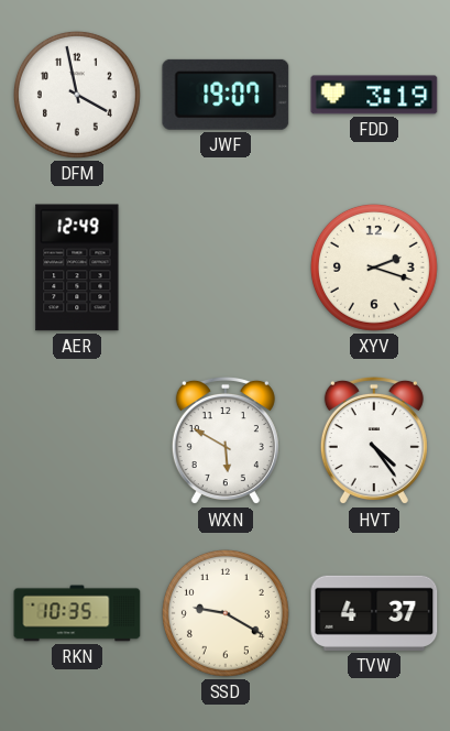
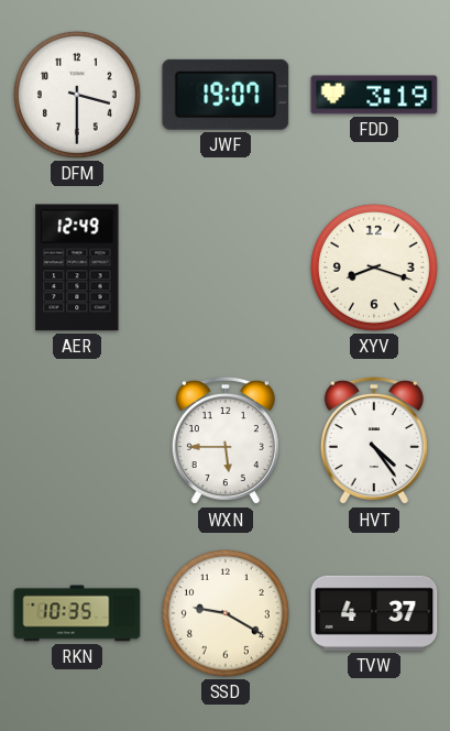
DFM: 3:58 -> 3:30
XYV: 2:18 -> 8:18
WXN: 5:50 -> 5:45
